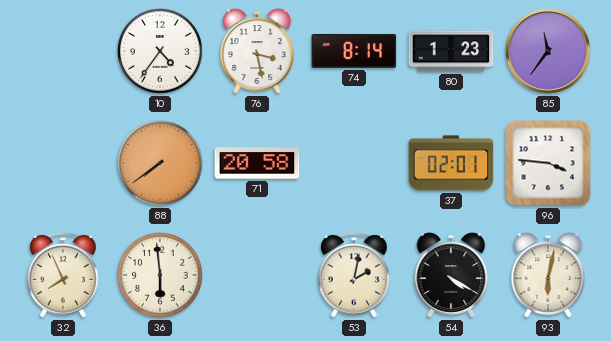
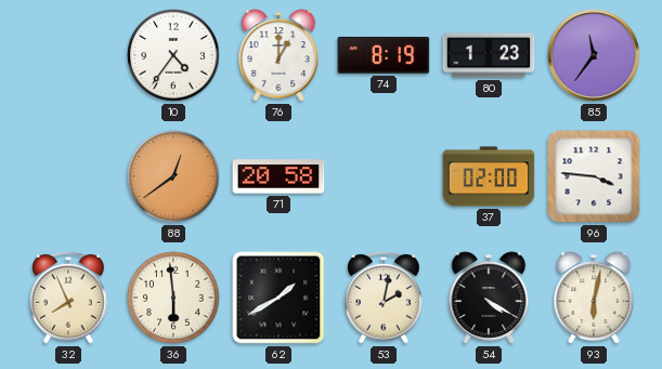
76: 3:28 -> 1:00
74: 8:14 -> 8:19
88: 7:39 -> 12:39
37: 02:01 -> 02:00
62: none -> 1:40
